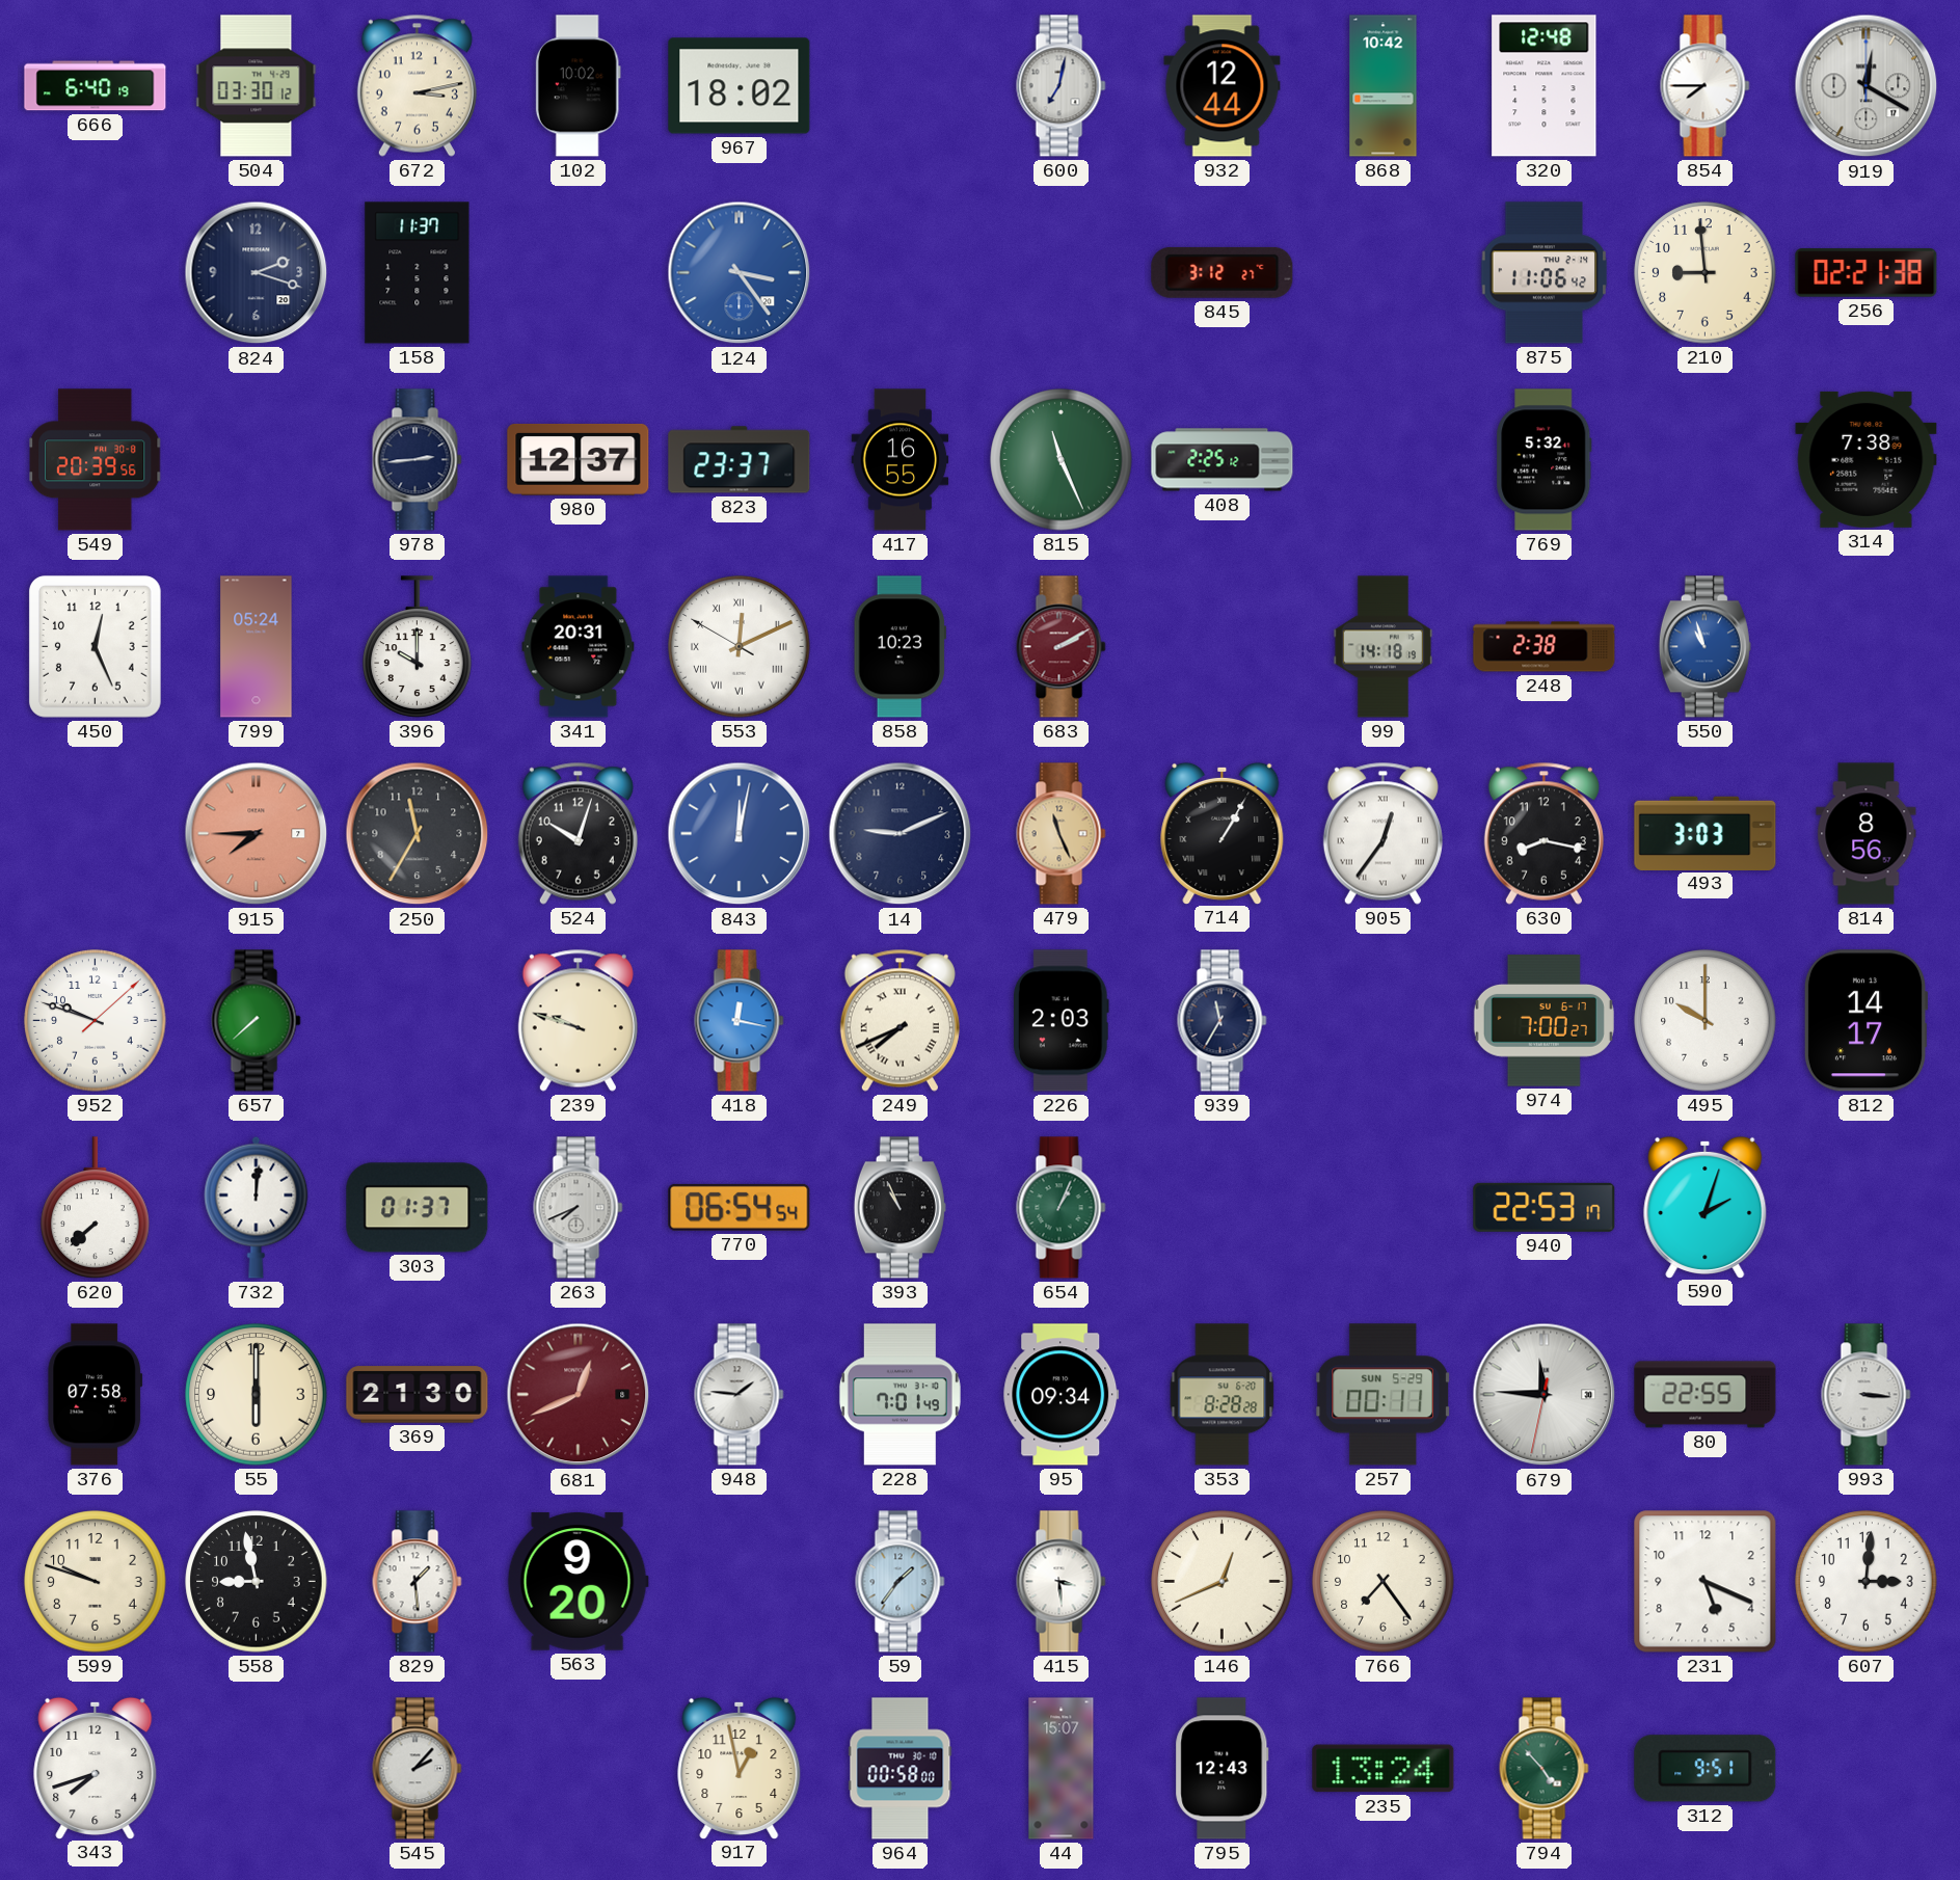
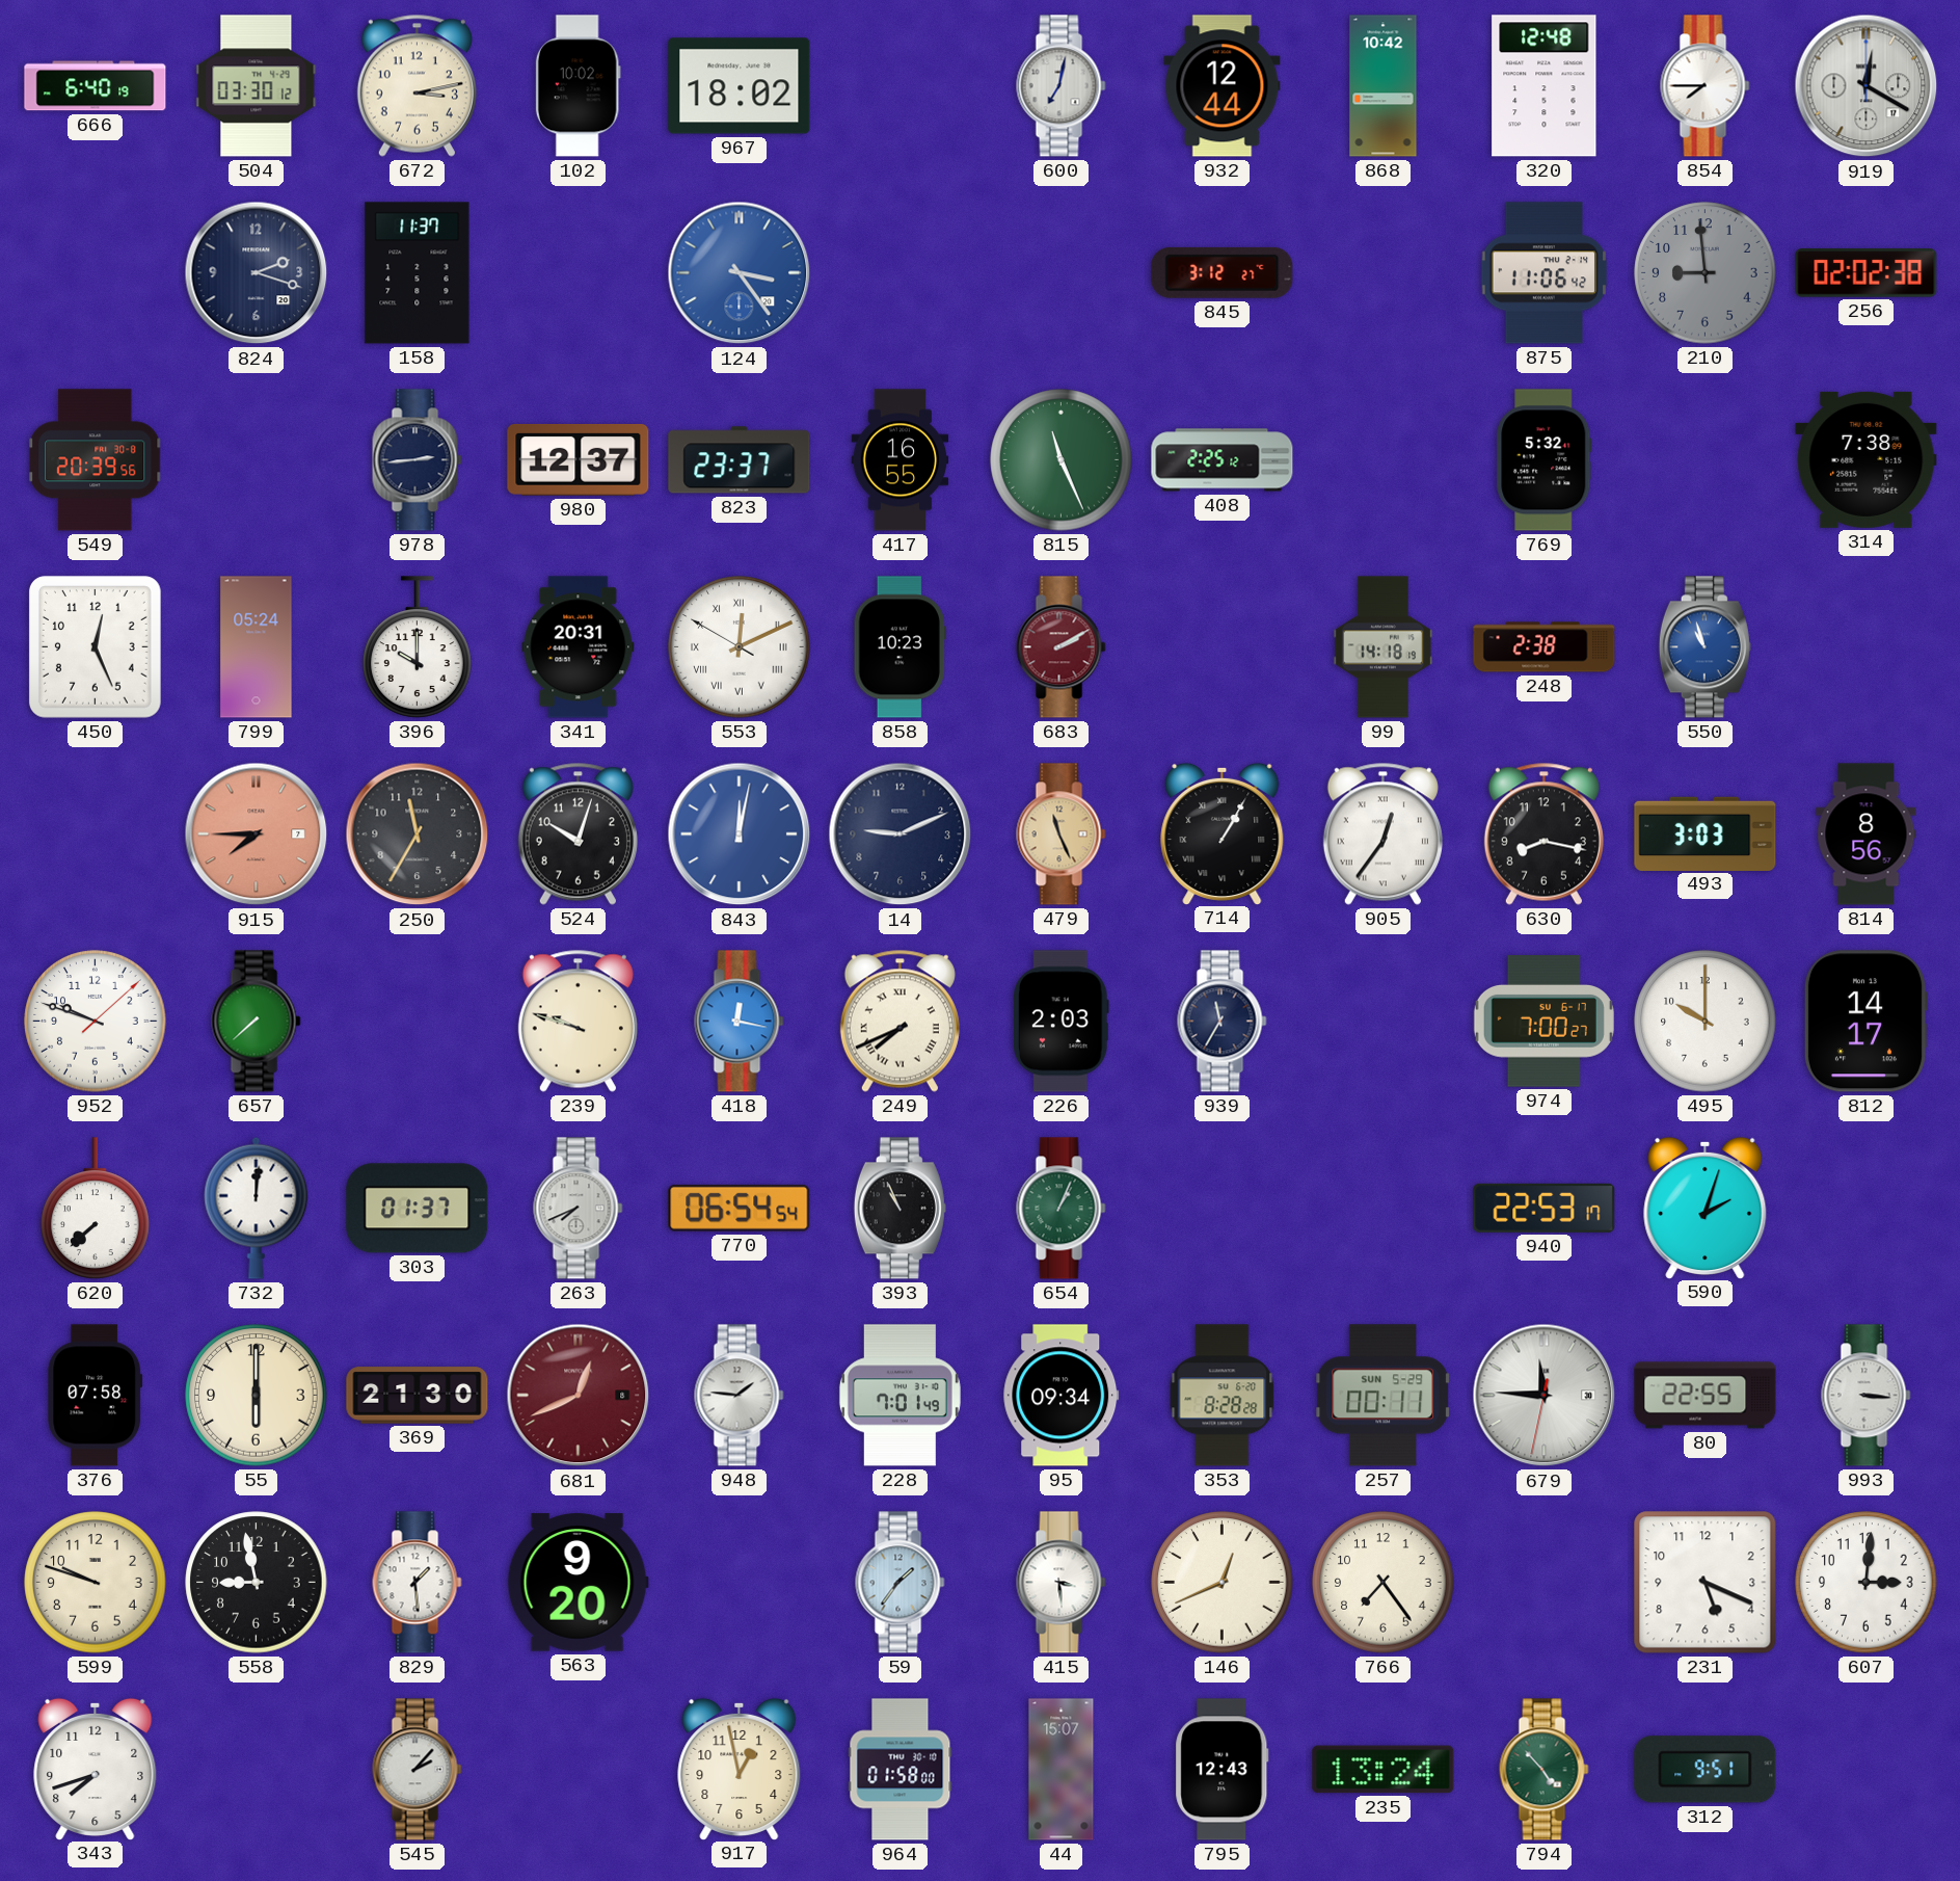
210 dial: cream -> grey
256: 02:21 -> 02:02
964: 00:58 -> 01:58
